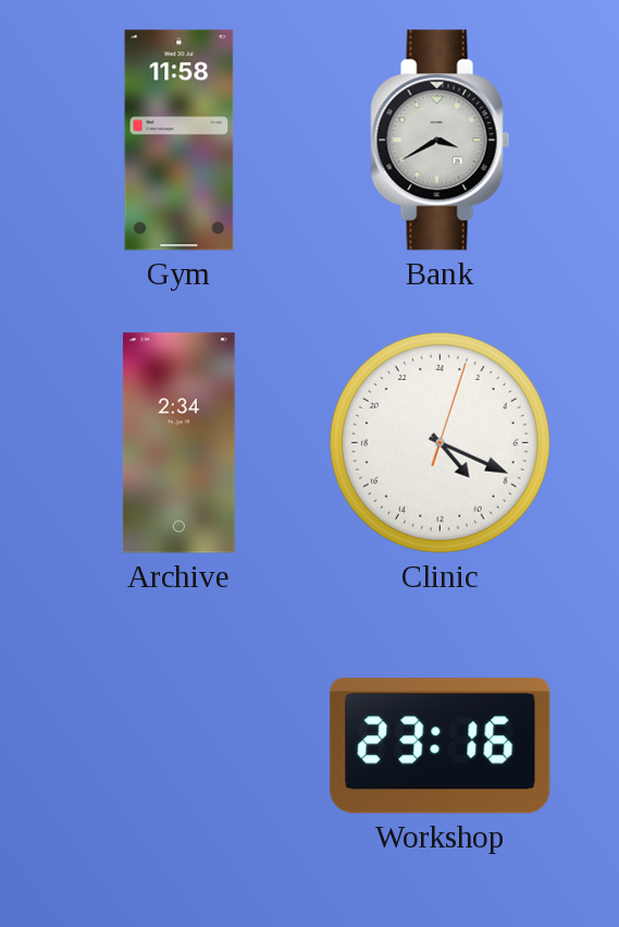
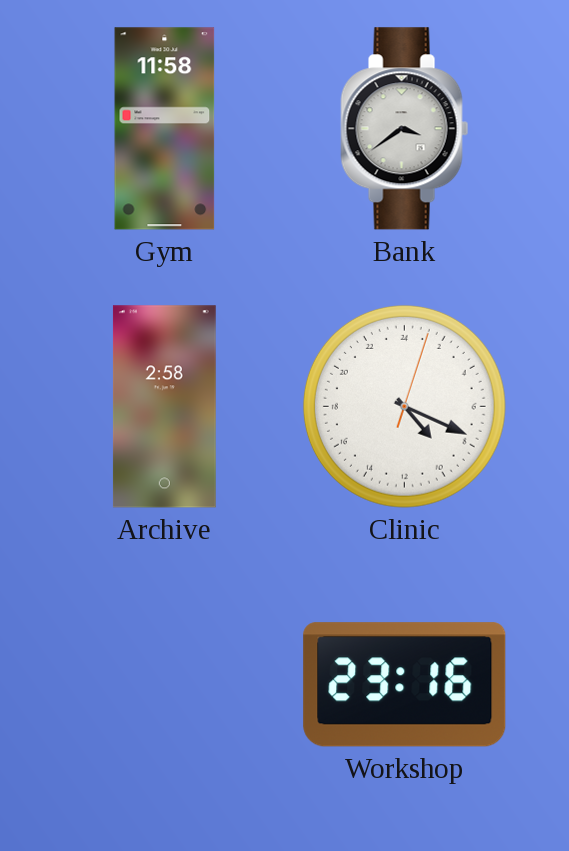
Bank: 3:40 -> 3:39
Archive: 2:34 -> 2:58
